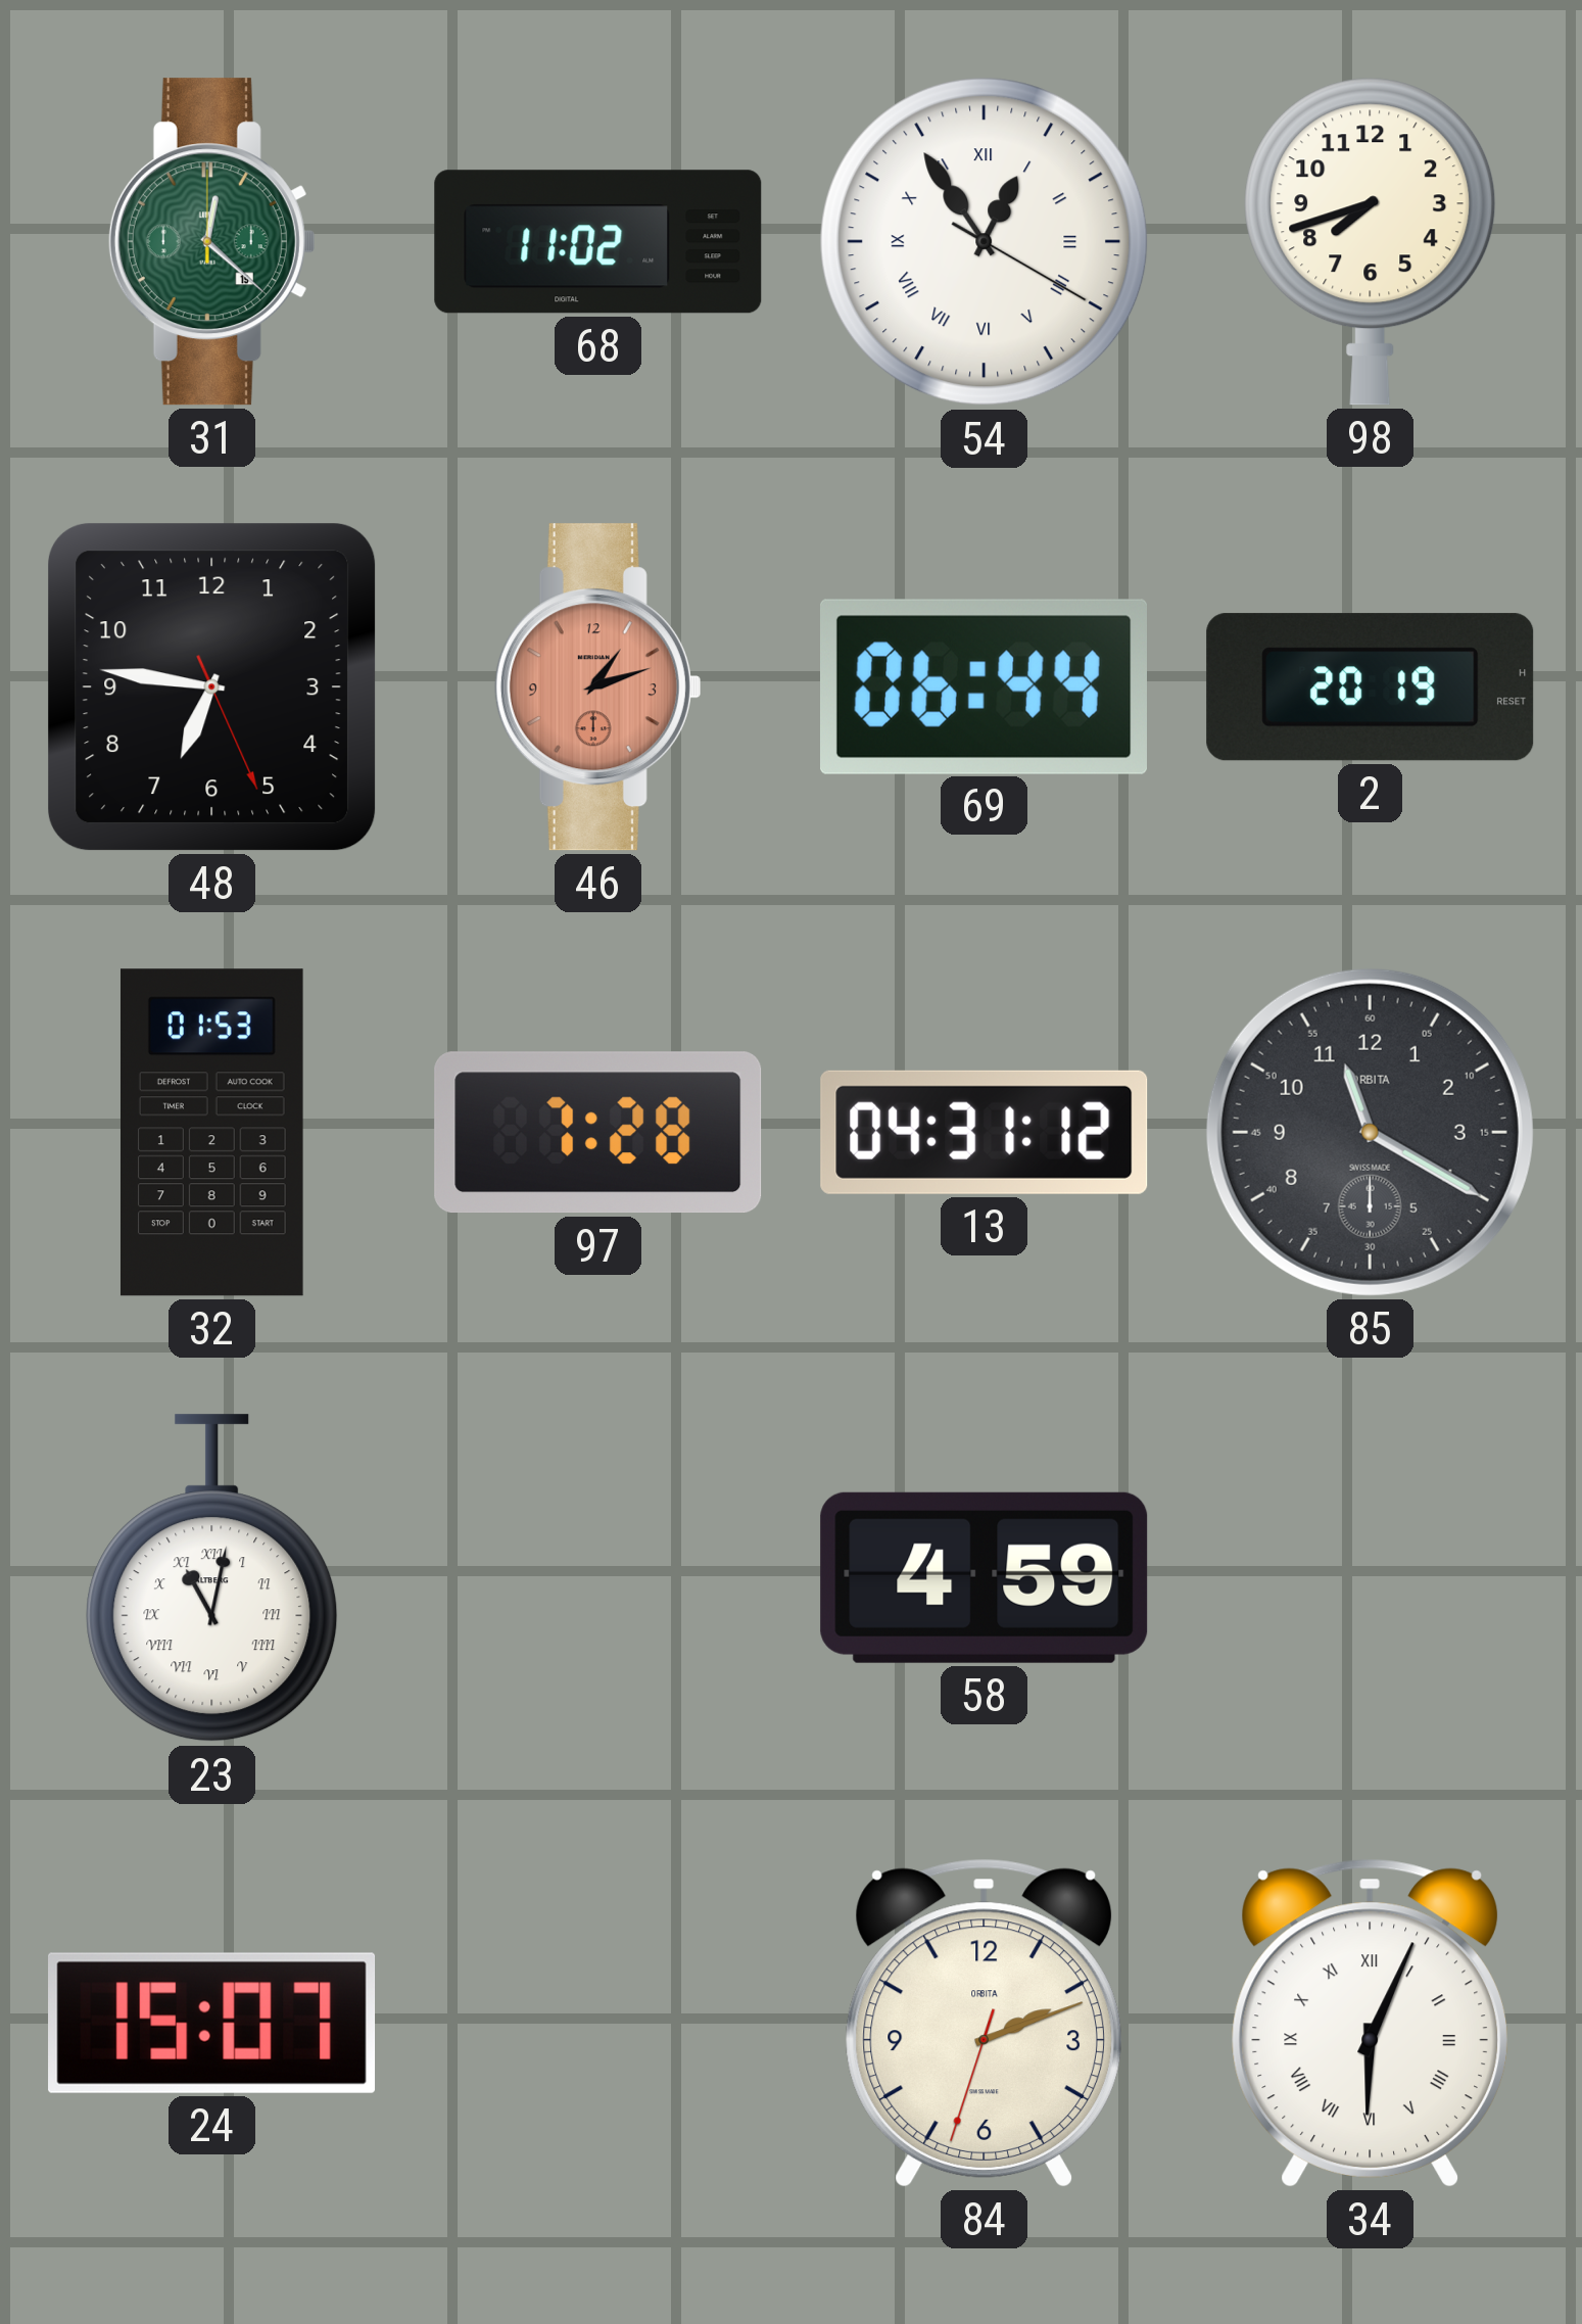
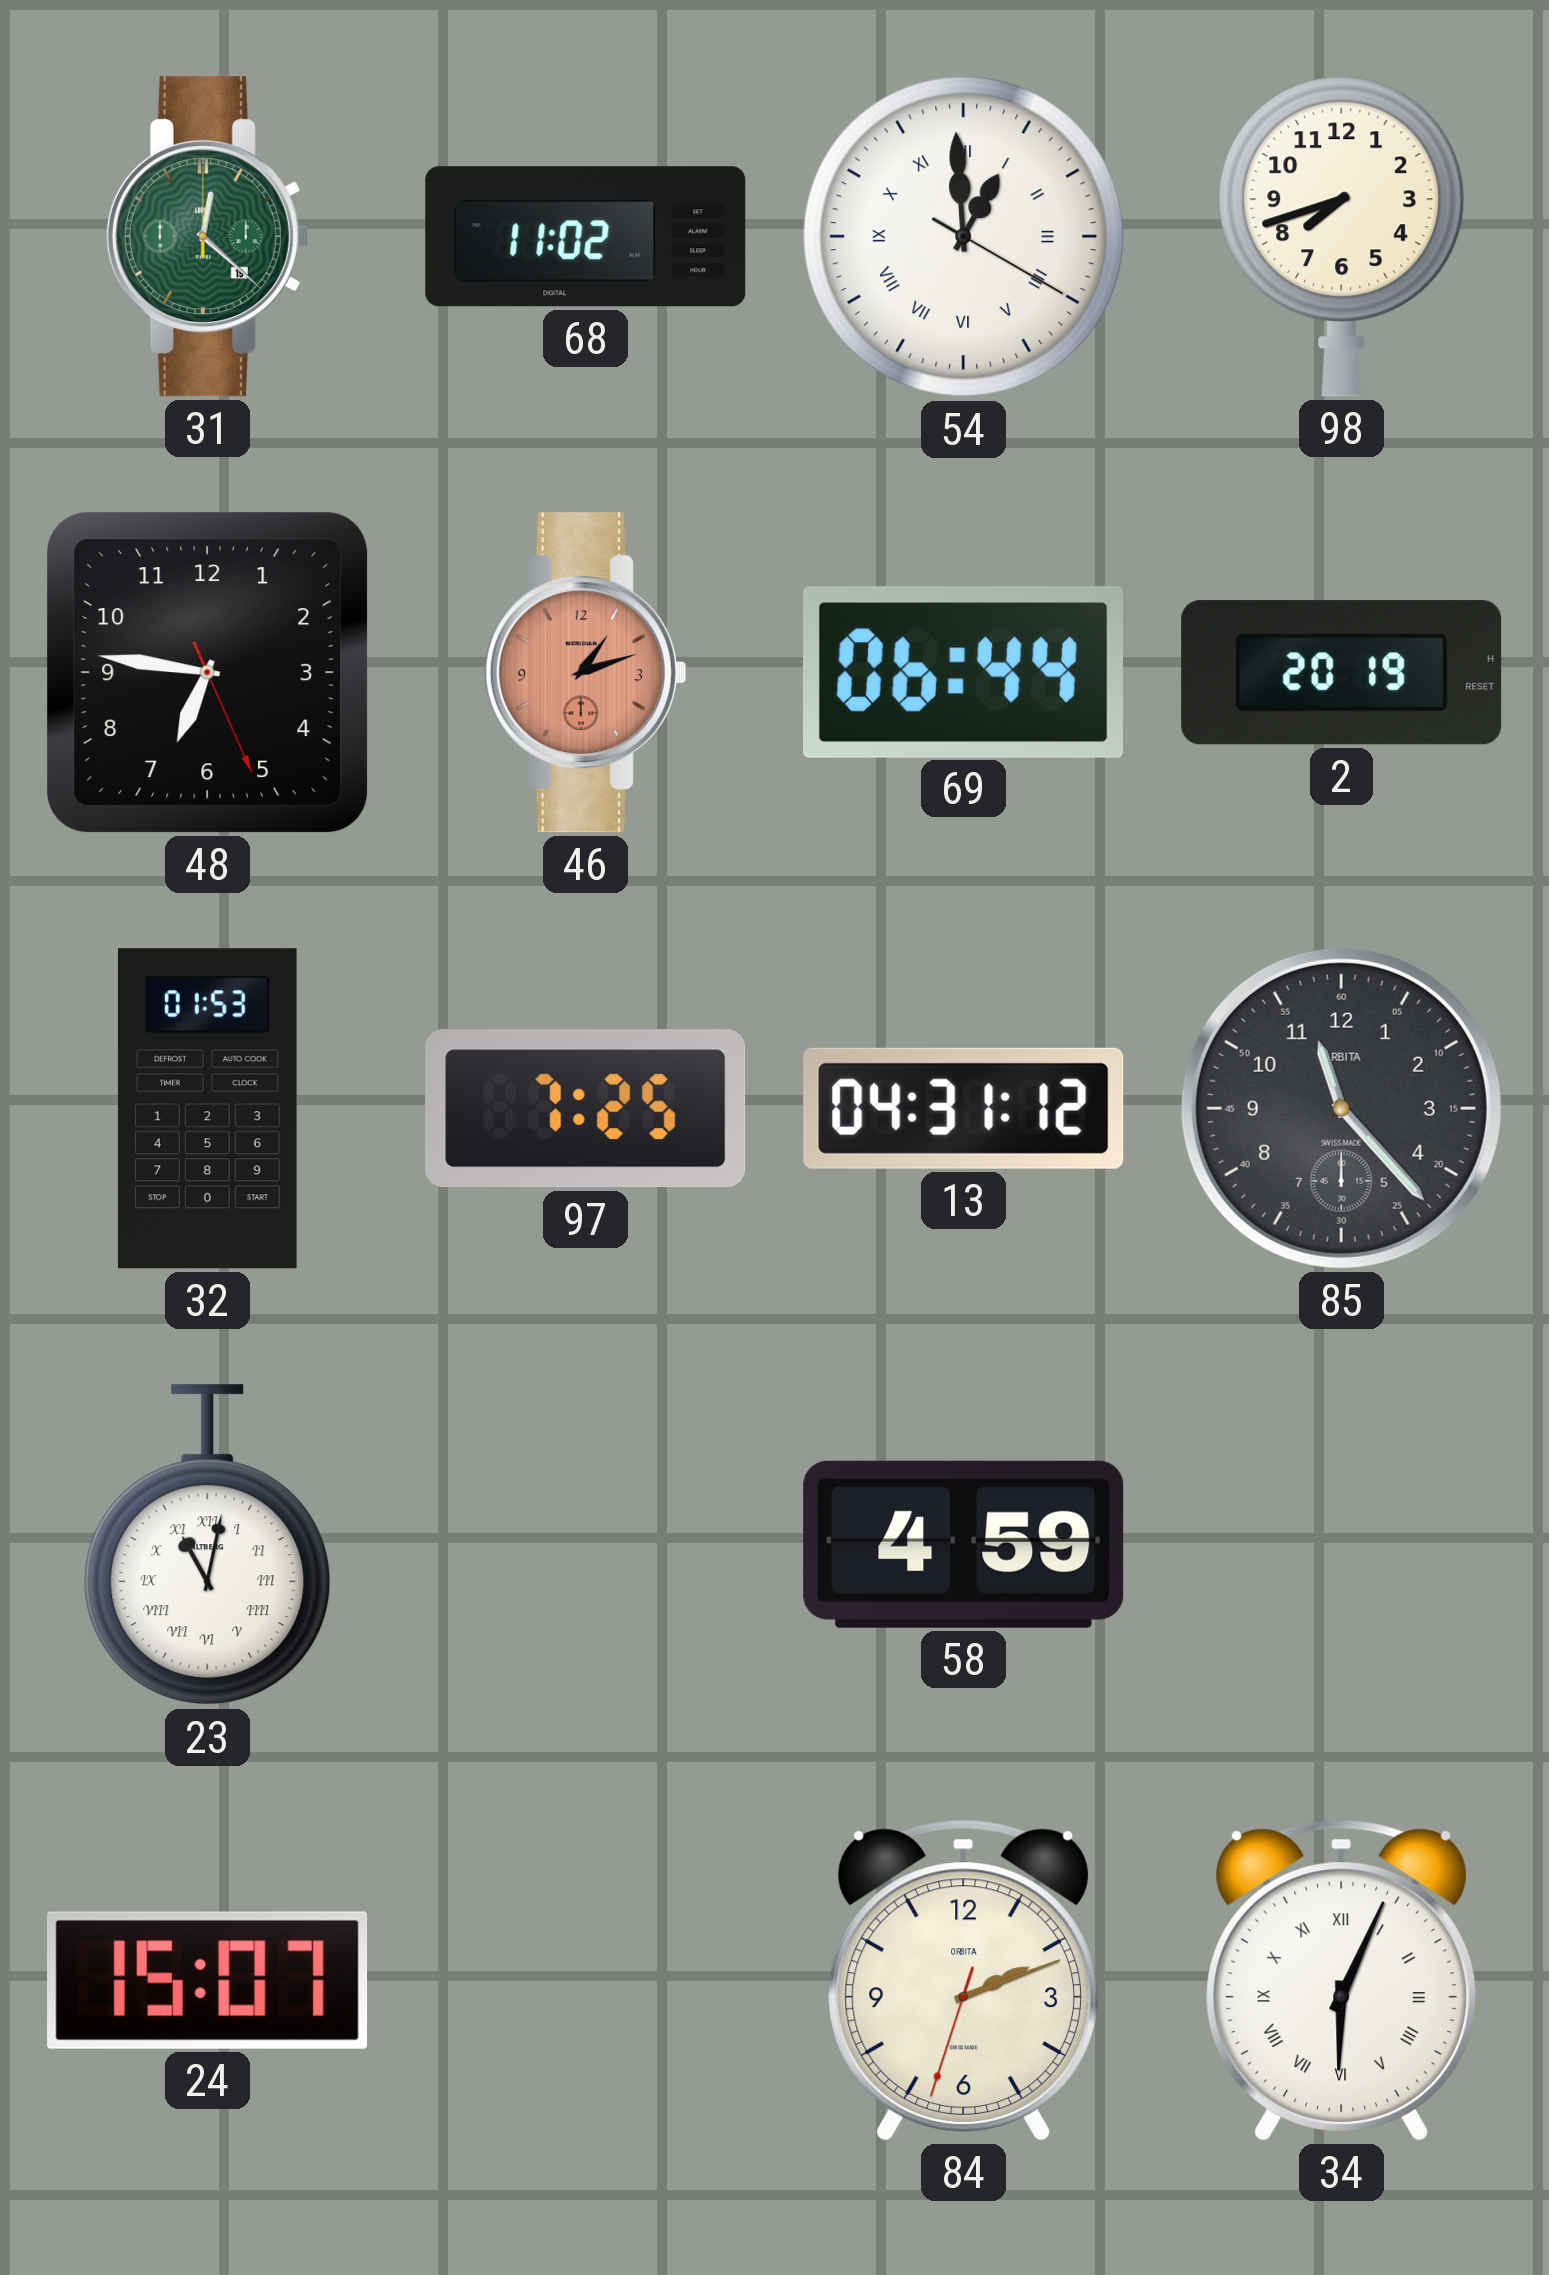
54: 12:54 -> 12:59
97: 7:28 -> 7:25
85: 11:20 -> 11:23
